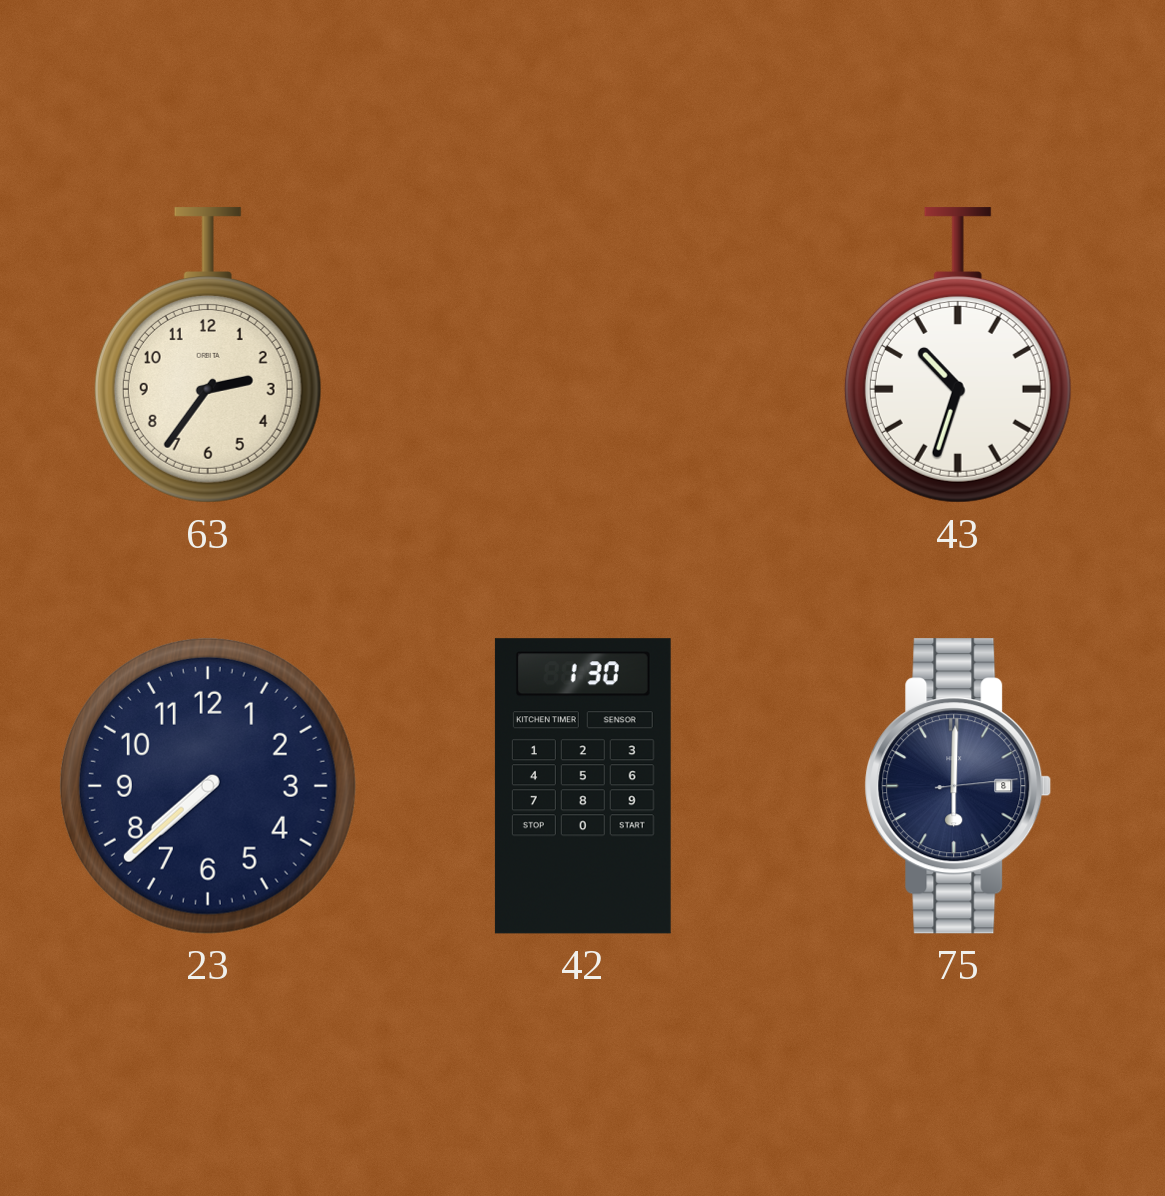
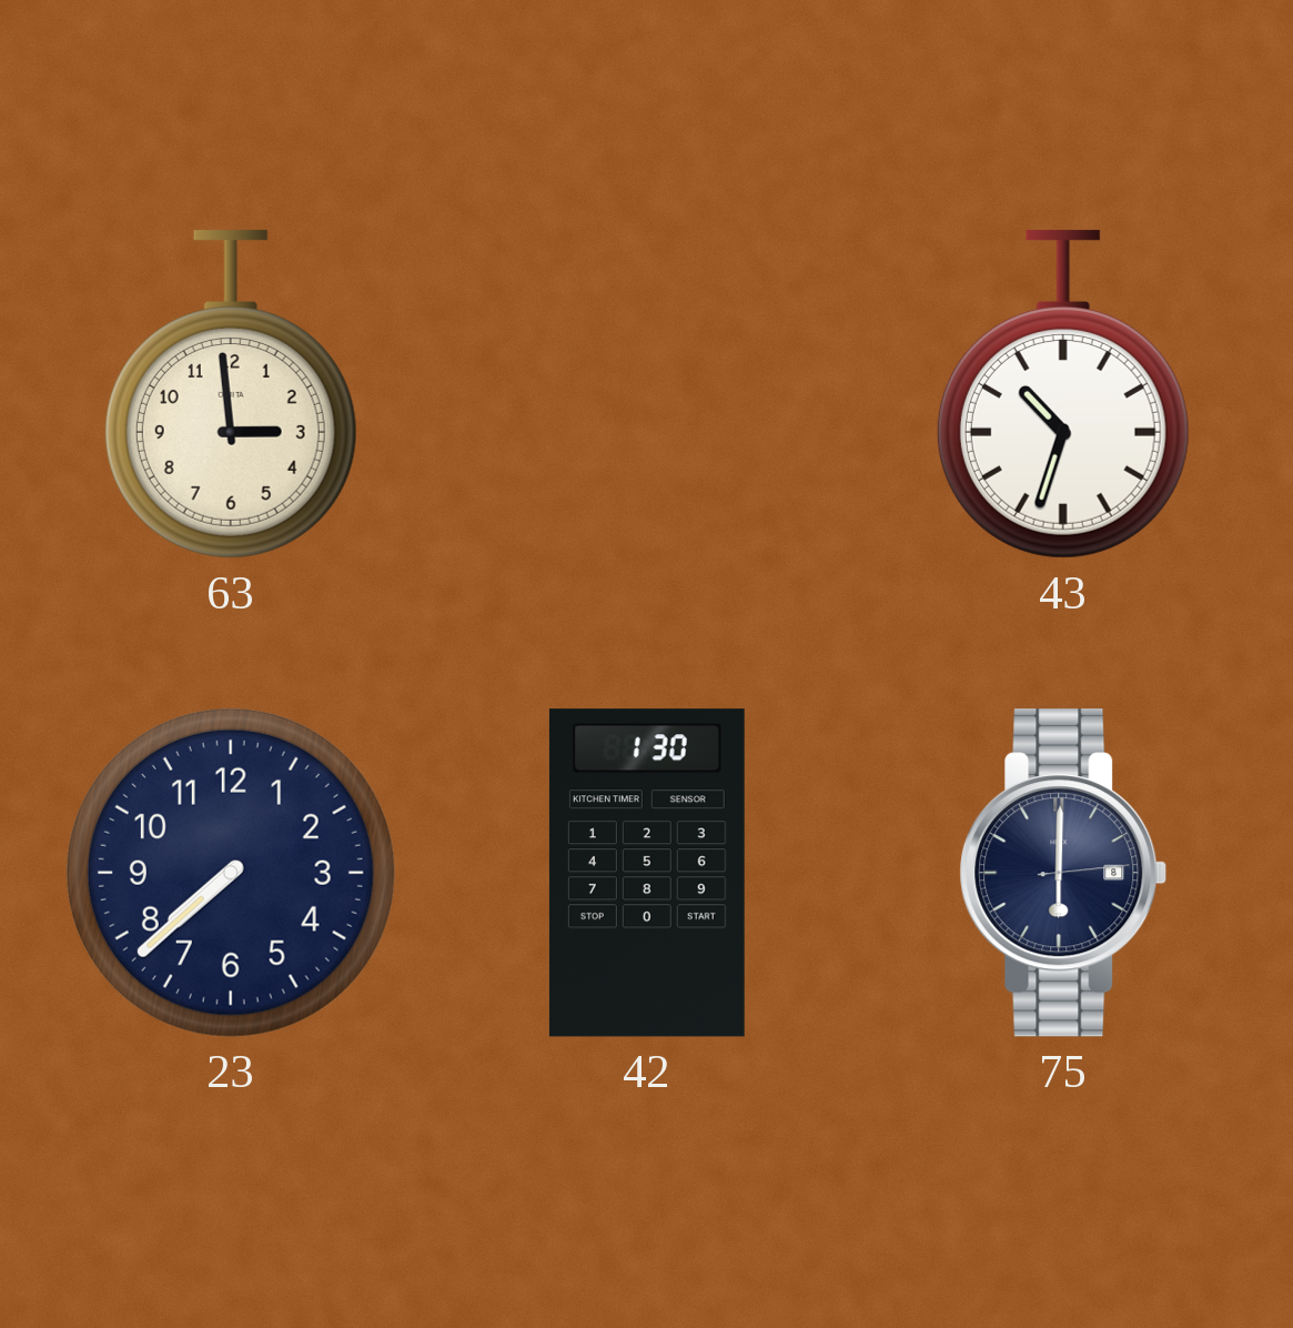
63: 2:36 -> 2:59
